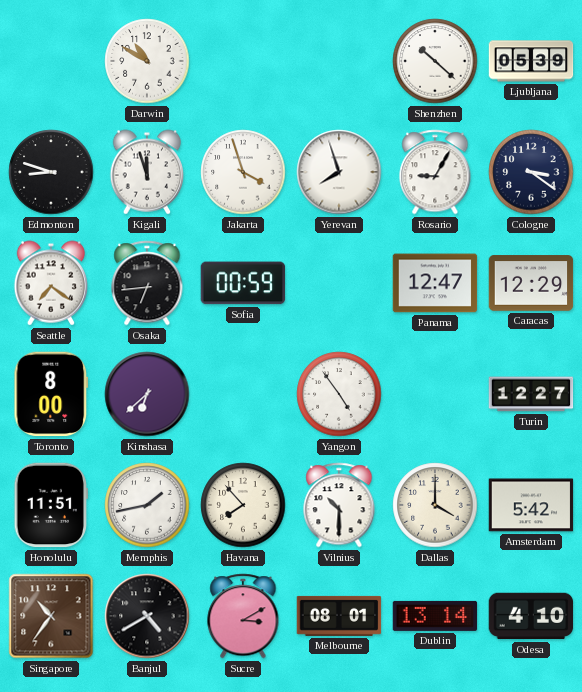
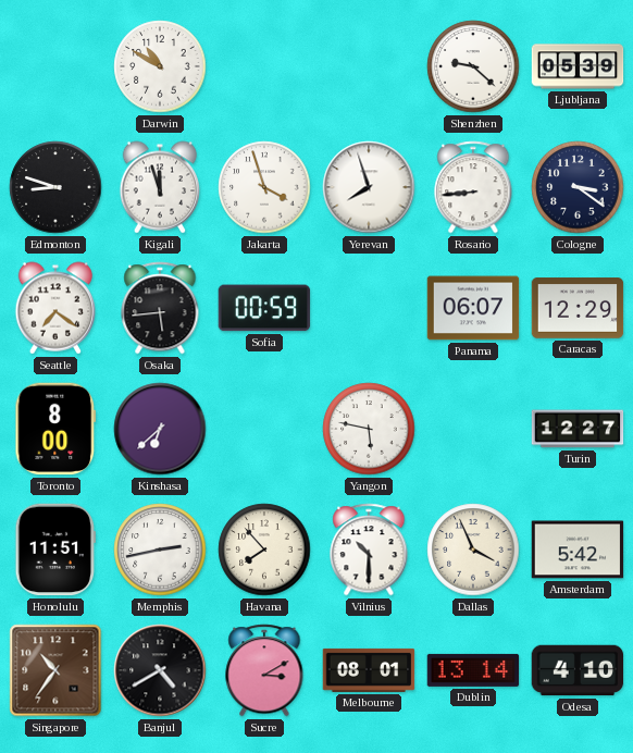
Shenzhen: 10:22 -> 9:22
Rosario: 9:05 -> 8:44
Osaka: 6:44 -> 5:44
Panama: 12:47 -> 06:07
Yangon: 4:54 -> 5:47
Memphis: 1:43 -> 2:43
Dallas: 4:00 -> 3:56
